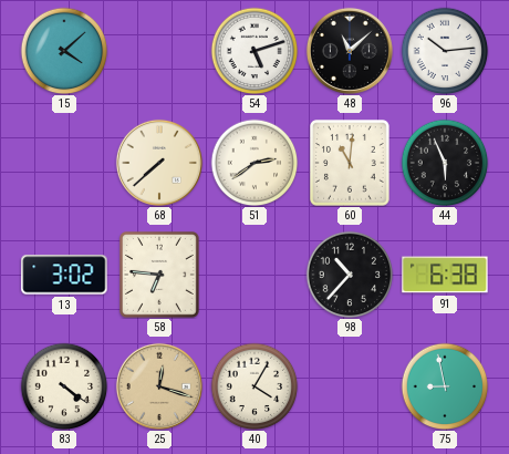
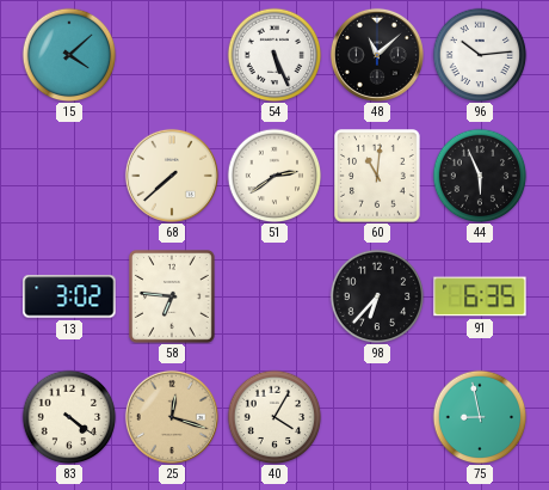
54: 5:12 -> 5:26
98: 10:37 -> 6:37
91: 6:38 -> 6:35
